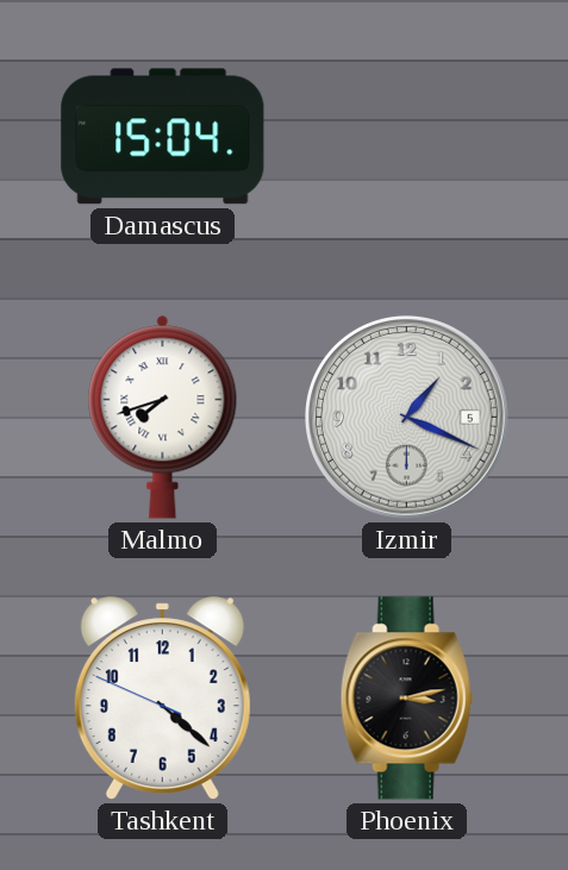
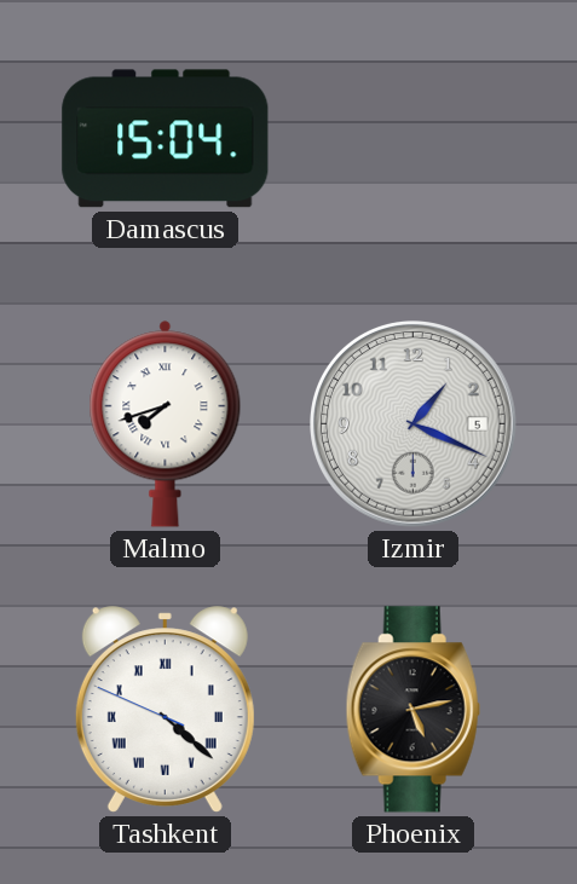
Tashkent numerals: Arabic -> Roman
Phoenix: 3:13 -> 5:13
